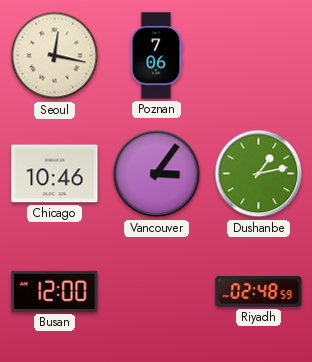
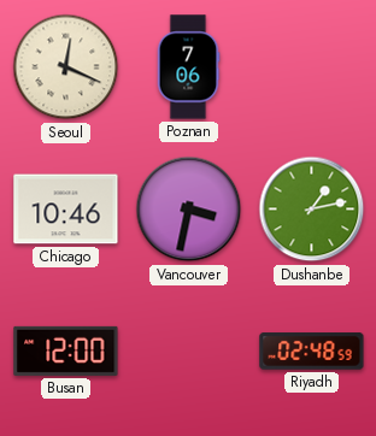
Seoul: 12:17 -> 12:19
Vancouver: 3:06 -> 3:32
